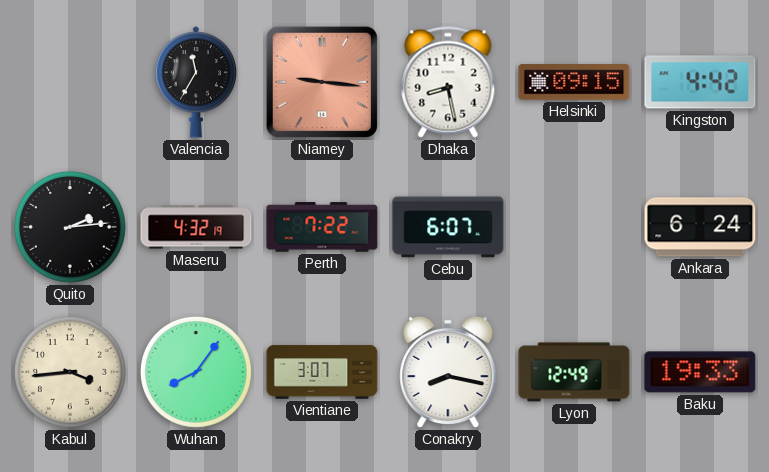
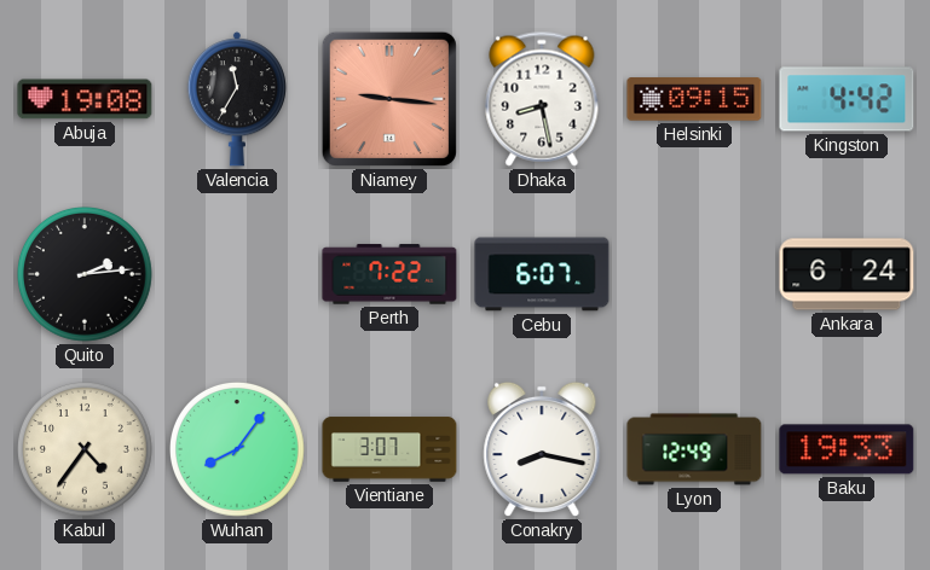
Abuja: none -> 19:08
Maseru: 4:32 -> none
Kabul: 3:44 -> 4:36
